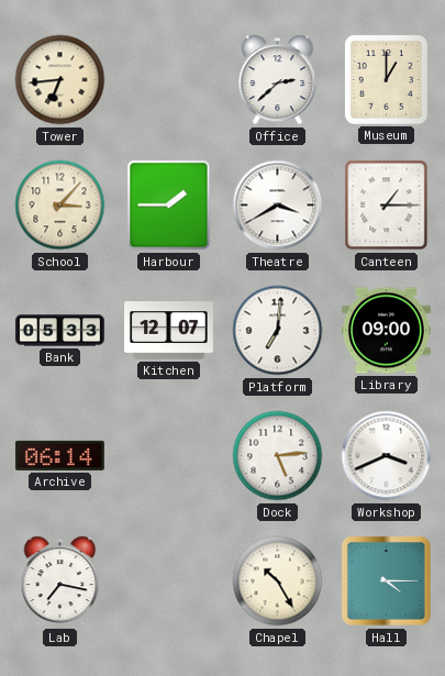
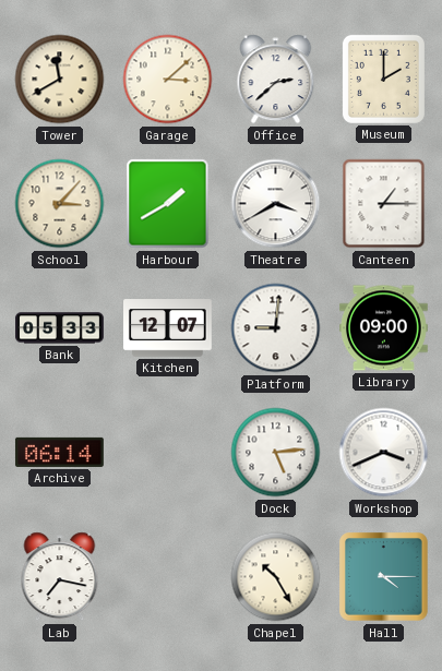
Tower: 6:44 -> 11:40
Garage: none -> 3:08
Museum: 1:00 -> 2:00
Harbour: 1:45 -> 1:40
Platform: 7:01 -> 9:01
